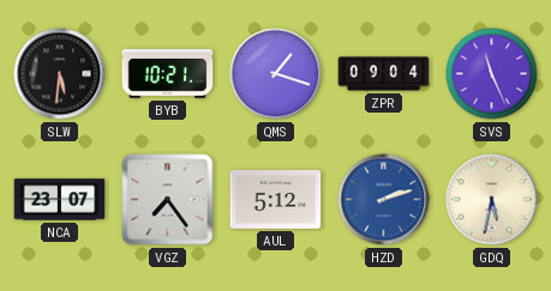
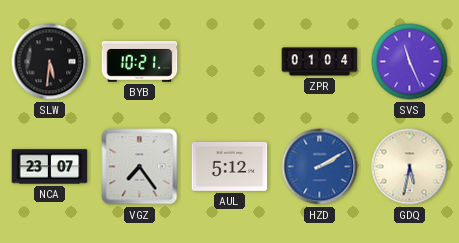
QMS: 1:18 -> none
ZPR: 09:04 -> 01:04
HZD: 2:12 -> 2:10
